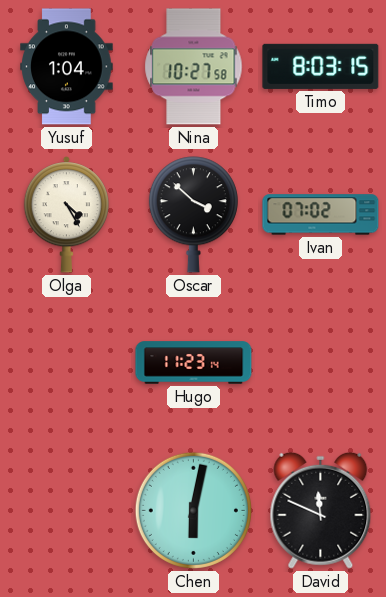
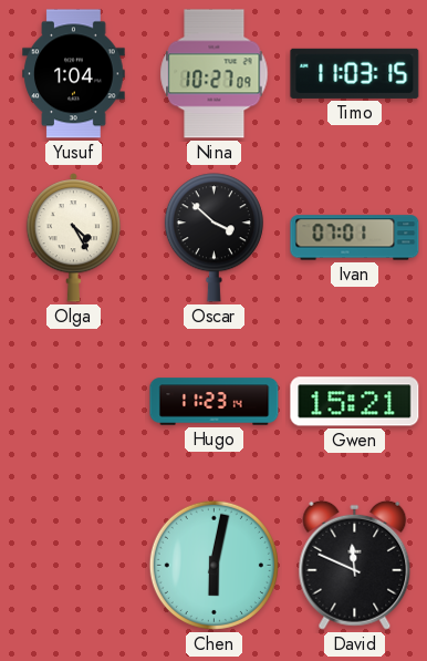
Nina: 10:27:58 -> 10:27:09
Timo: 8:03 -> 11:03
Ivan: 07:02 -> 07:01
Gwen: none -> 15:21
